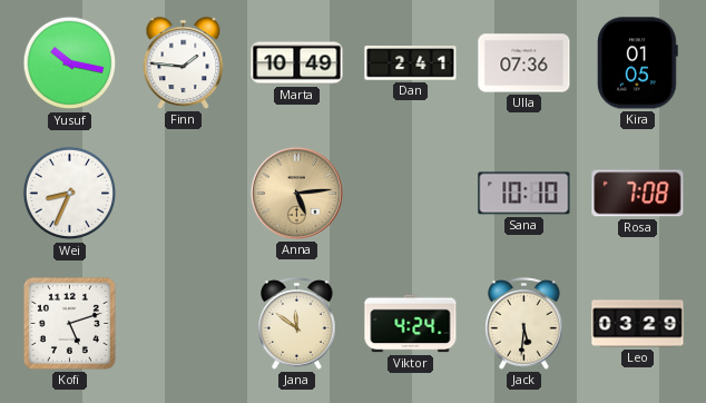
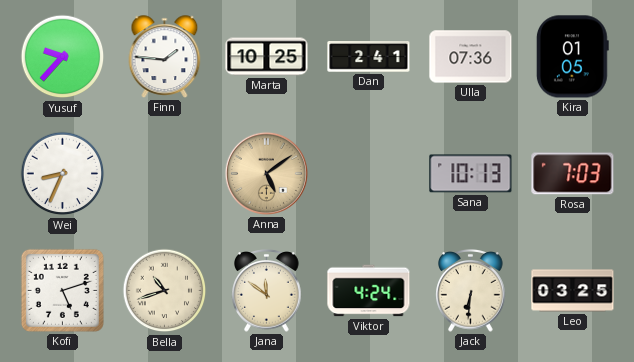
Yusuf: 10:17 -> 9:37
Marta: 10:49 -> 10:25
Anna: 5:14 -> 5:09
Sana: 10:10 -> 10:13
Rosa: 7:08 -> 7:03
Bella: none -> 10:42
Jack: 5:31 -> 6:31
Leo: 03:29 -> 03:25
